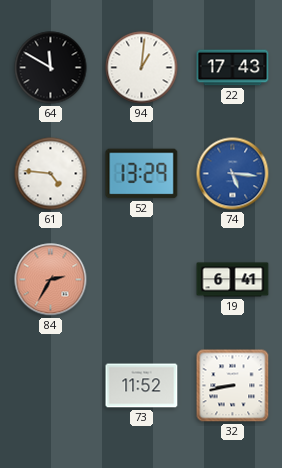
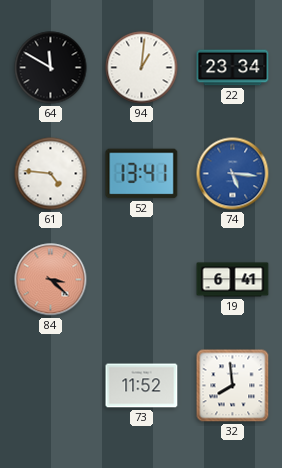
22: 17:43 -> 23:34
52: 13:29 -> 13:41
84: 2:35 -> 3:22
32: 8:43 -> 7:59
